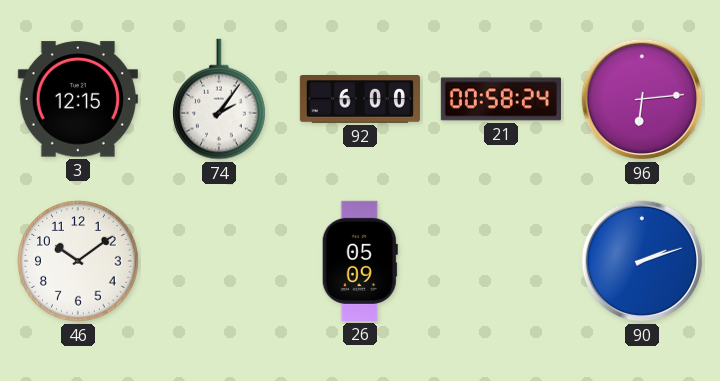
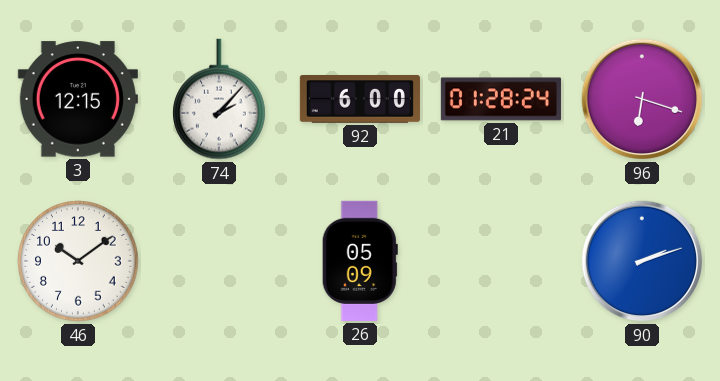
74: 2:06 -> 2:07
21: 00:58 -> 01:28
96: 6:14 -> 6:18
